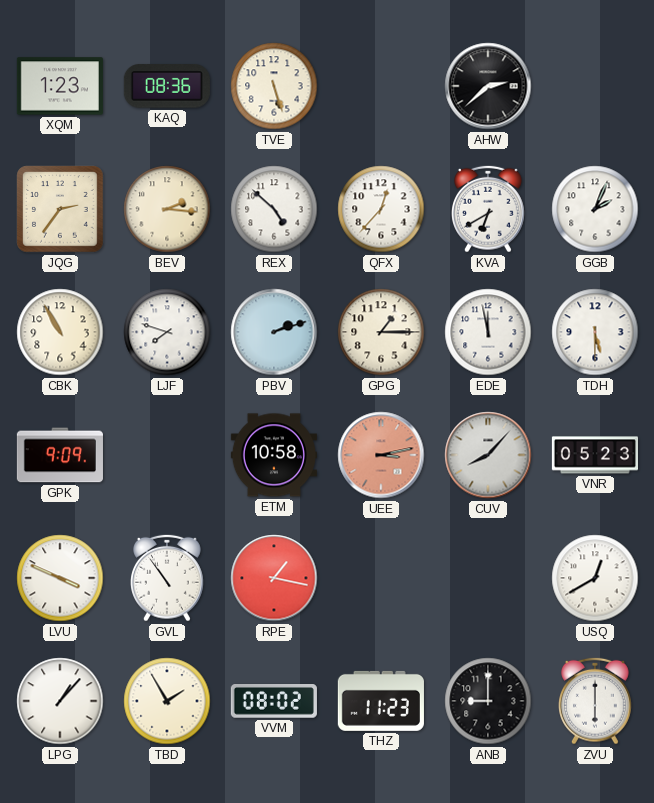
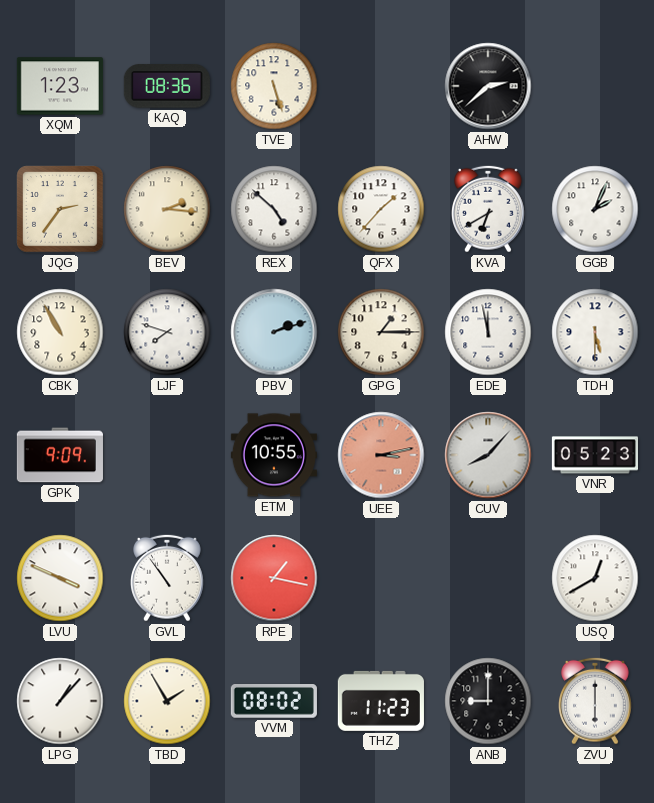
QFX: 12:37 -> 1:37
ETM: 10:58 -> 10:55
